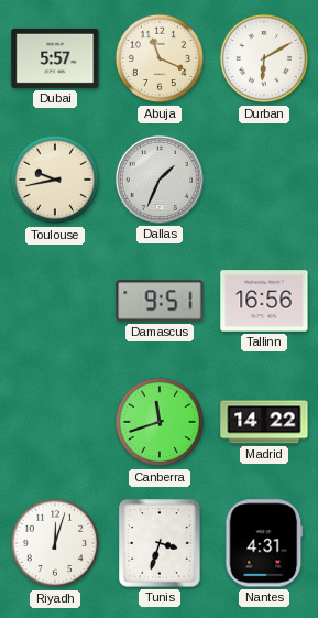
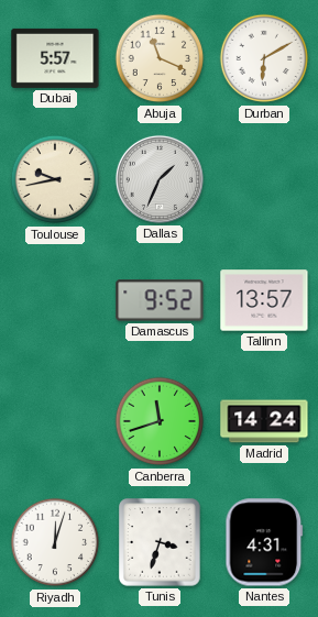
Damascus: 9:51 -> 9:52
Tallinn: 16:56 -> 13:57
Madrid: 14:22 -> 14:24
